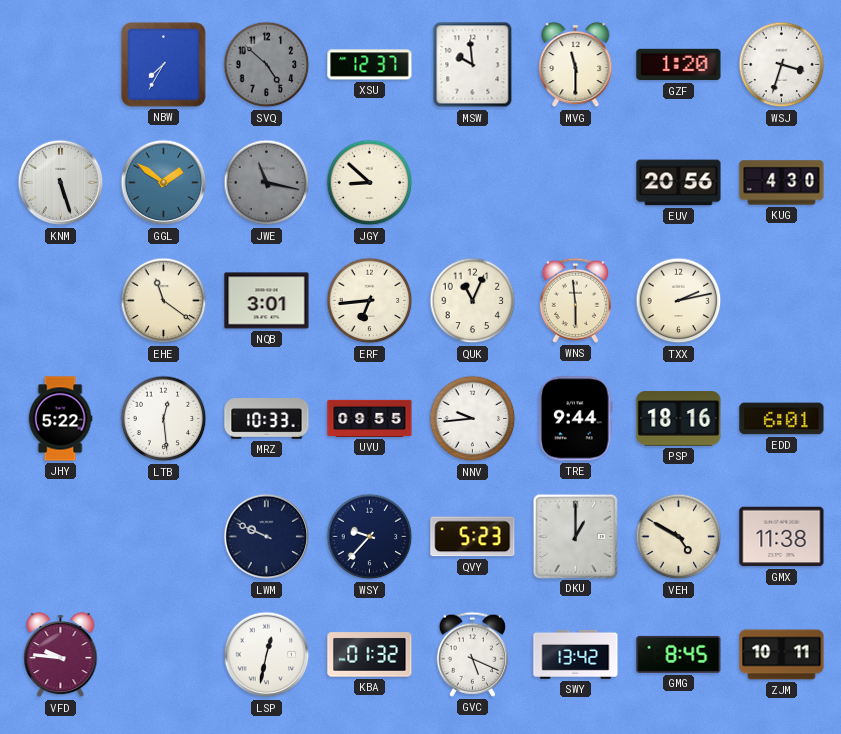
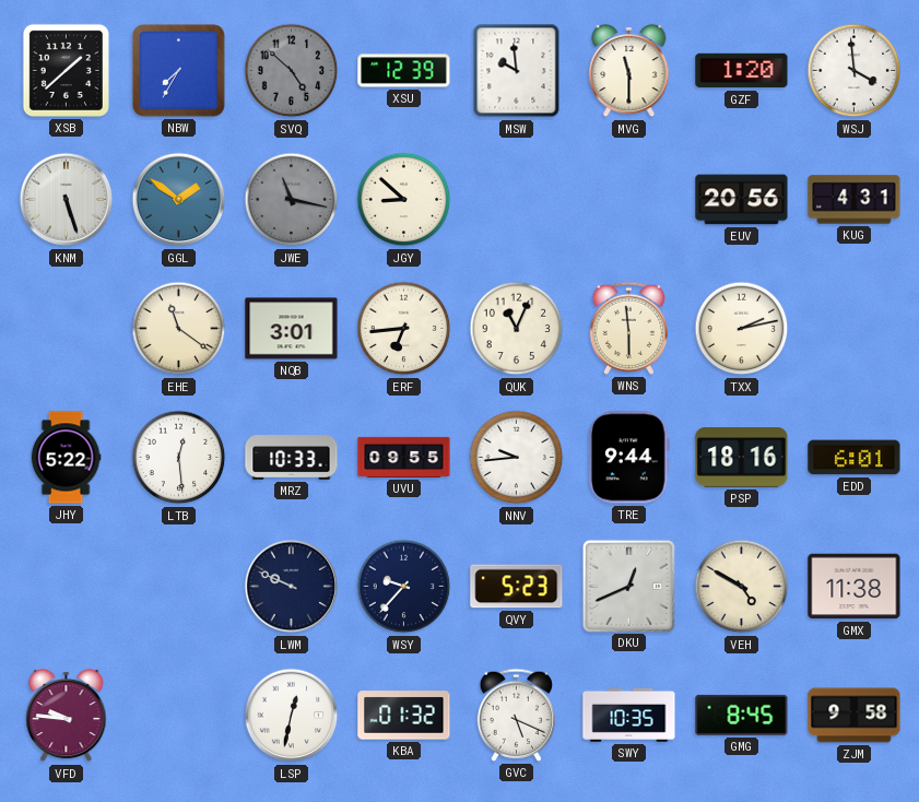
XSB: none -> 1:38
XSU: 12:37 -> 12:39
WSJ: 3:33 -> 3:59
KUG: 4:30 -> 4:31
DKU: 1:00 -> 12:41
SWY: 13:42 -> 10:35
ZJM: 10:11 -> 9:58
